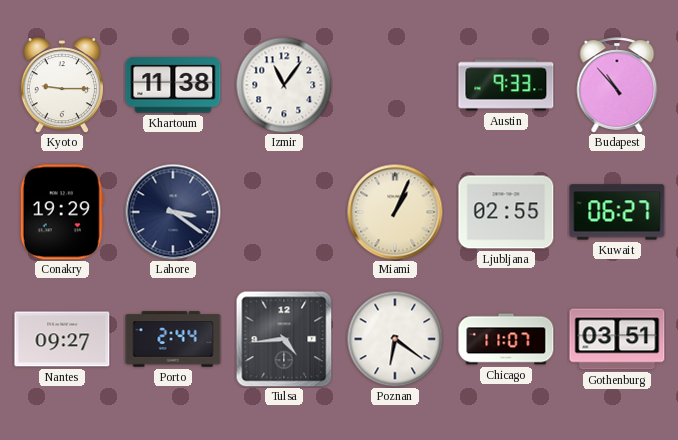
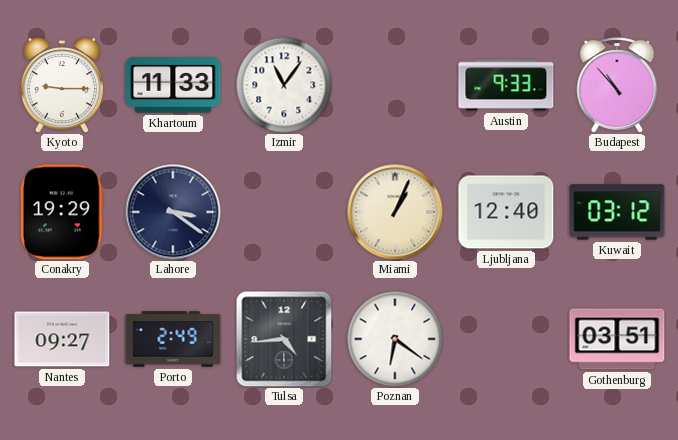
Khartoum: 11:38 -> 11:33
Ljubljana: 02:55 -> 12:40
Kuwait: 06:27 -> 03:12
Porto: 2:44 -> 2:49
Chicago: 11:07 -> none
